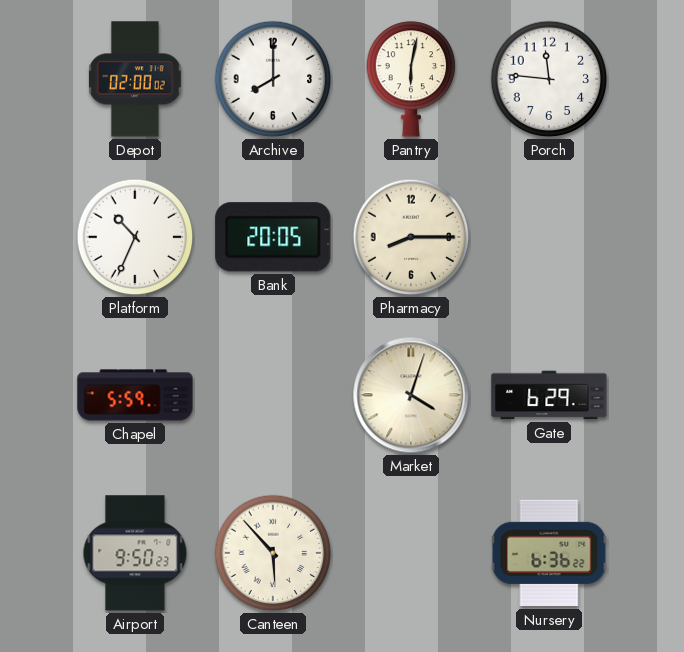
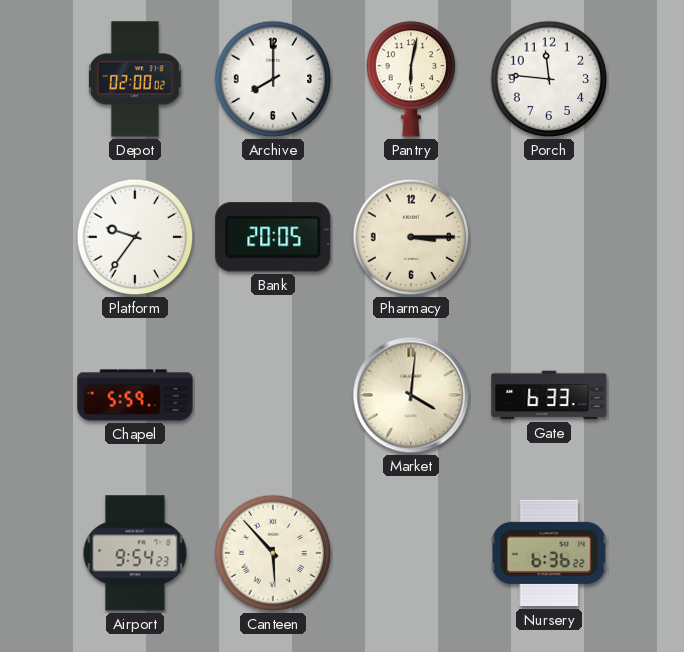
Platform: 10:34 -> 9:36
Pharmacy: 8:15 -> 3:15
Market: 4:03 -> 4:01
Gate: 6:29 -> 6:33
Airport: 9:50 -> 9:54
